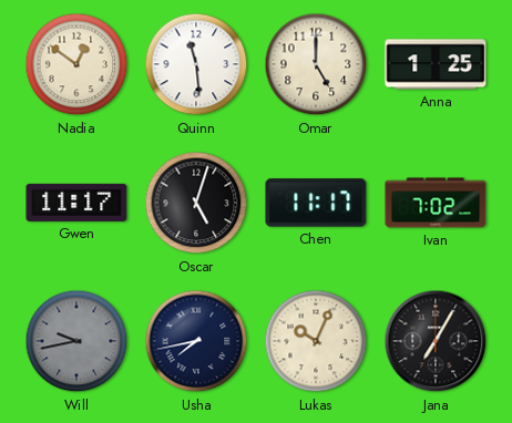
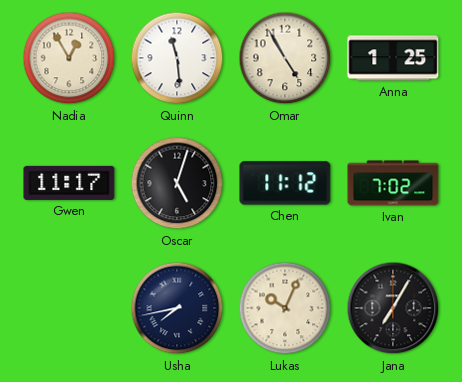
Nadia: 12:51 -> 12:55
Omar: 5:00 -> 4:55
Chen: 11:17 -> 11:12
Will: 9:43 -> none
